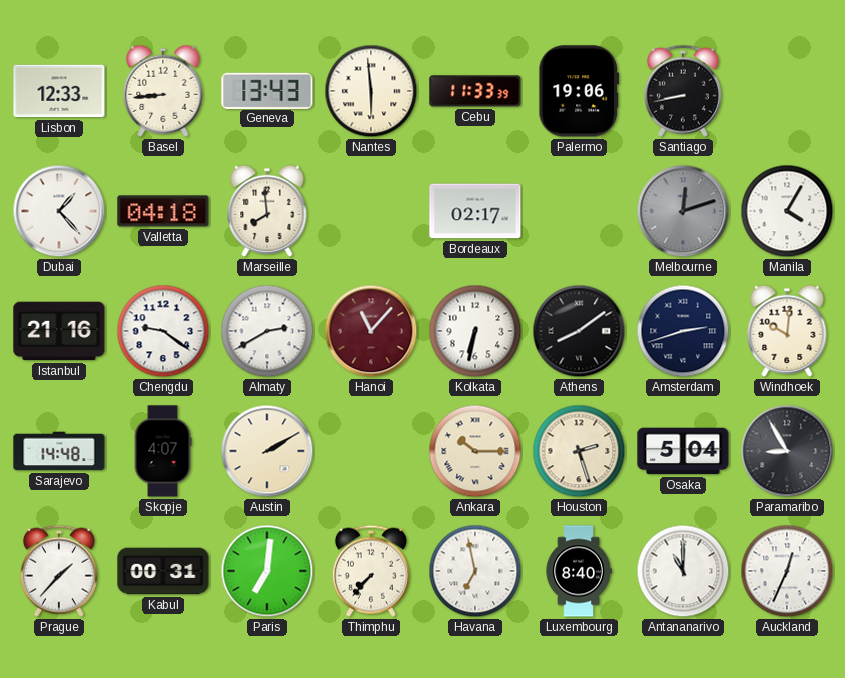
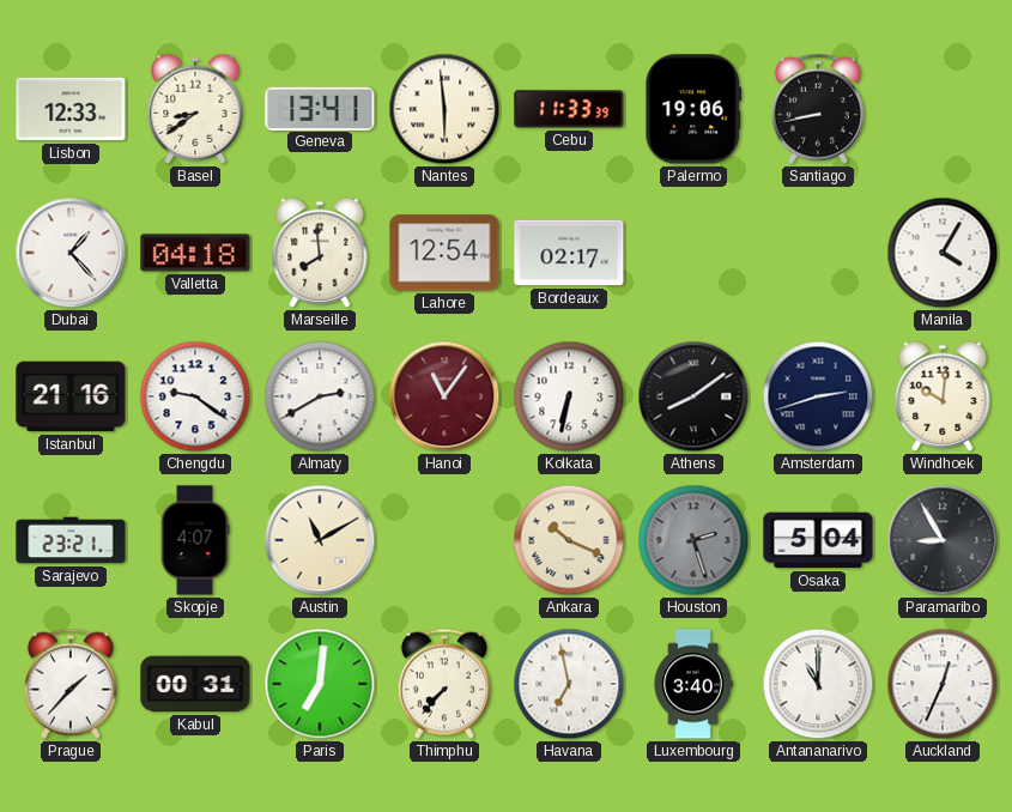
Basel: 8:44 -> 8:39
Geneva: 13:43 -> 13:41
Lahore: none -> 12:54
Melbourne: 12:12 -> none
Hanoi: 11:07 -> 11:06
Sarajevo: 14:48 -> 23:21
Austin: 2:10 -> 11:10
Ankara: 10:15 -> 10:19
Houston dial: cream -> grey
Luxembourg: 8:40 -> 3:40
